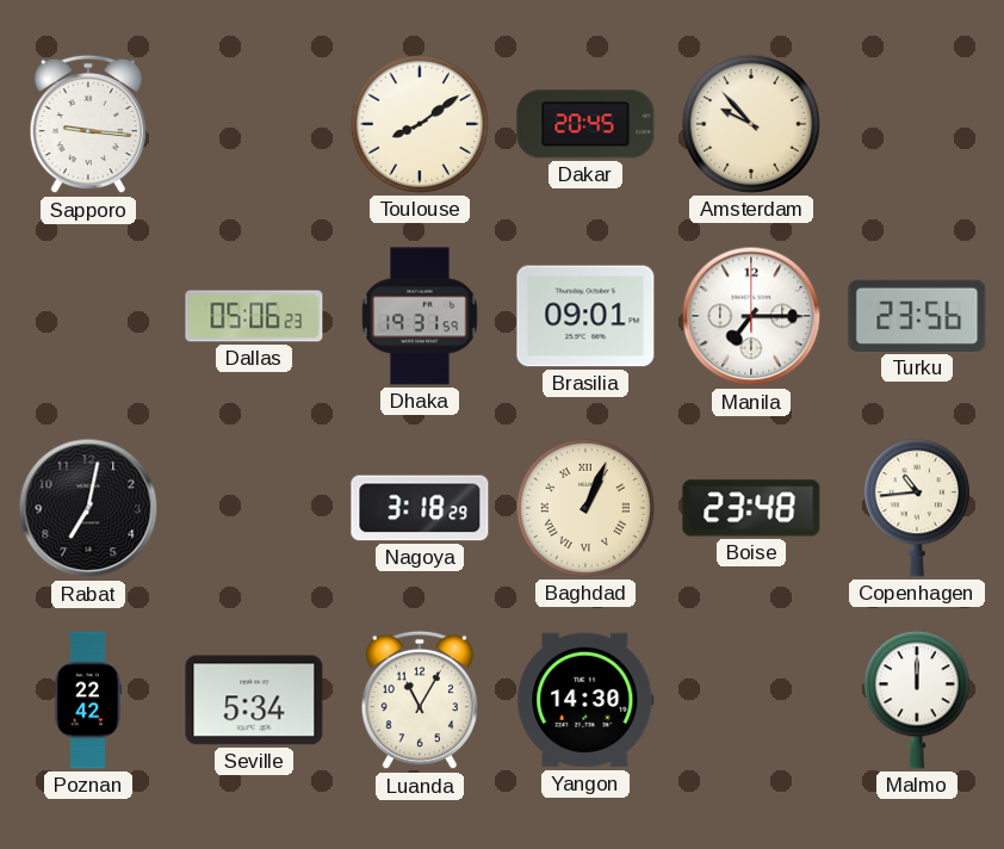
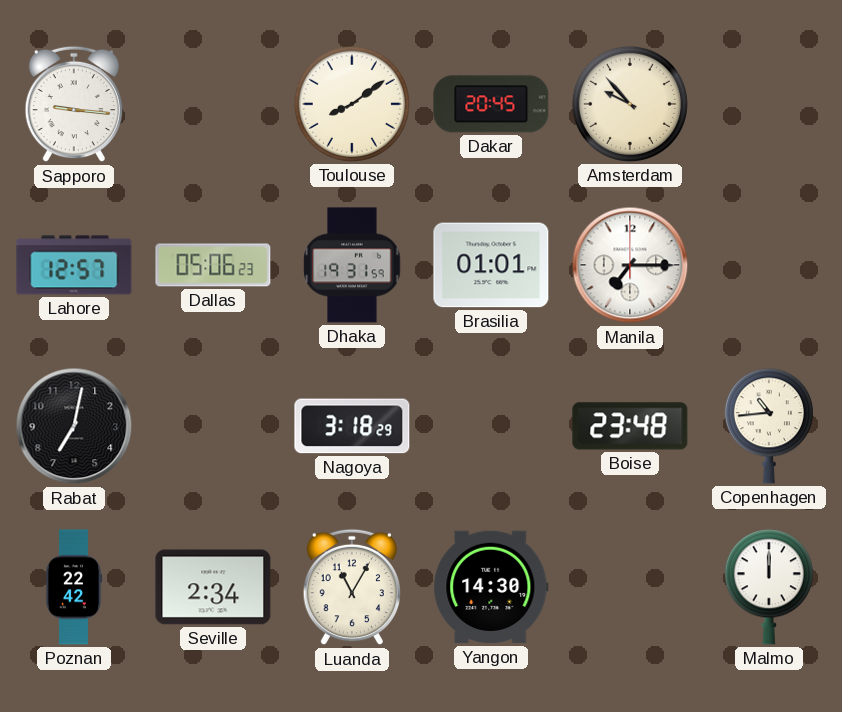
Lahore: none -> 12:57
Brasilia: 09:01 -> 01:01
Turku: 23:56 -> none
Baghdad: 1:04 -> none
Seville: 5:34 -> 2:34
